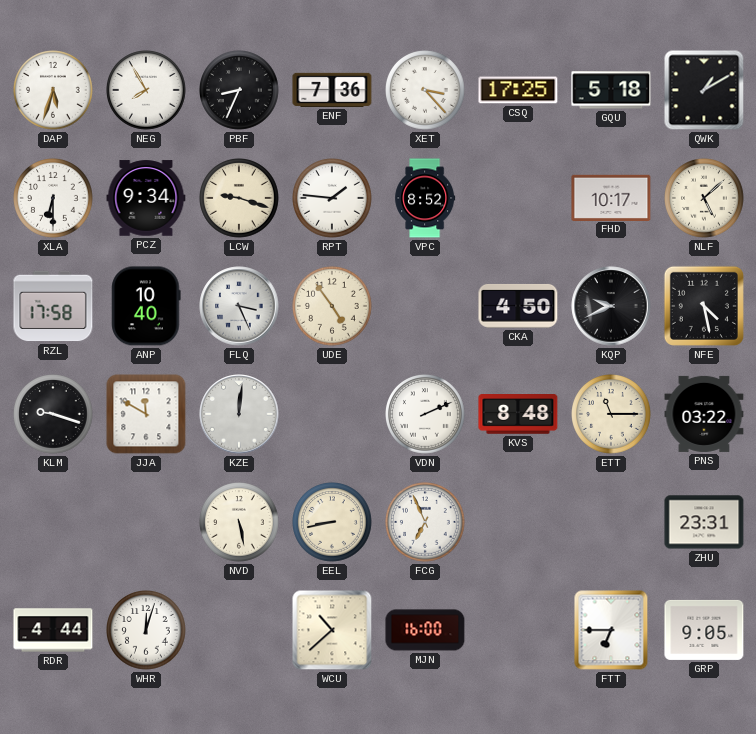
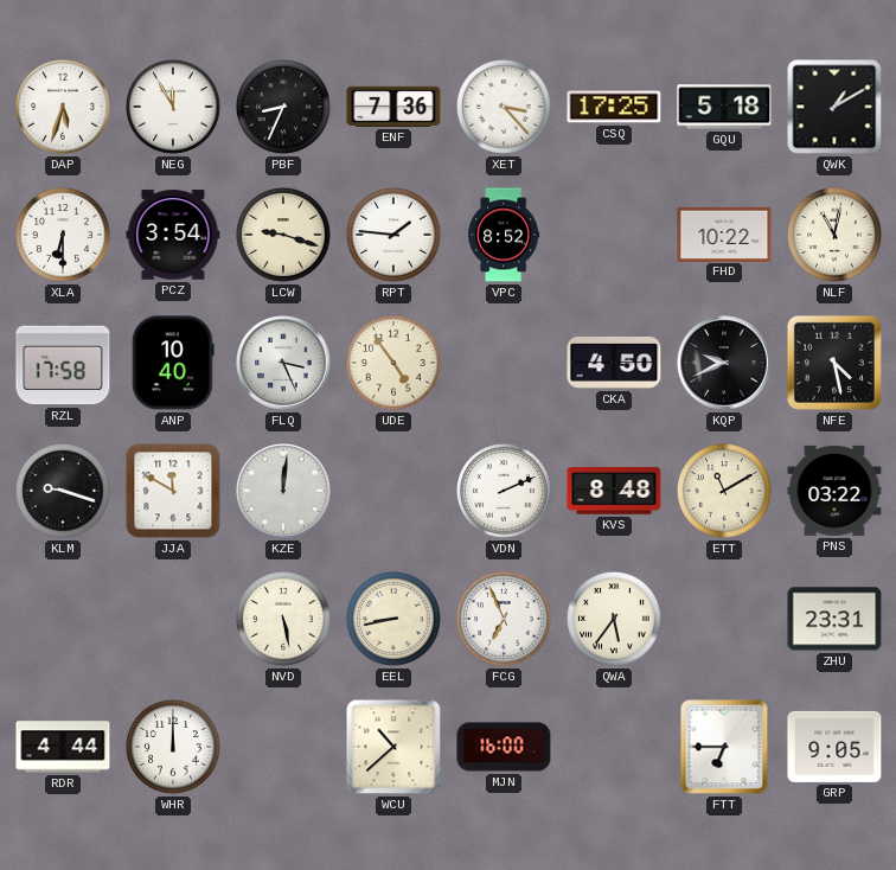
NEG: 7:55 -> 11:55
PCZ: 9:34 -> 3:54
FHD: 10:17 -> 10:22
NLF: 5:08 -> 11:02
ETT: 11:15 -> 11:10
QWA: none -> 5:36
WHR: 12:03 -> 12:00
